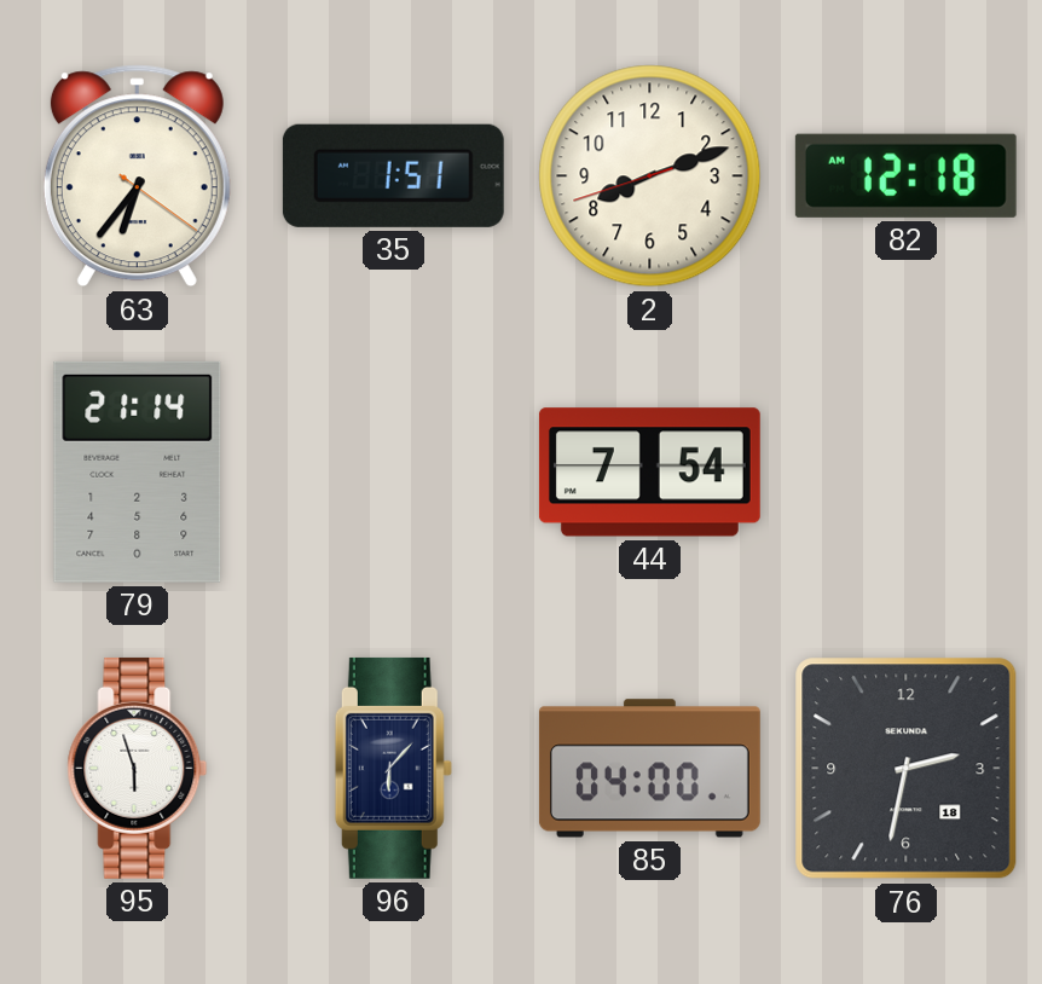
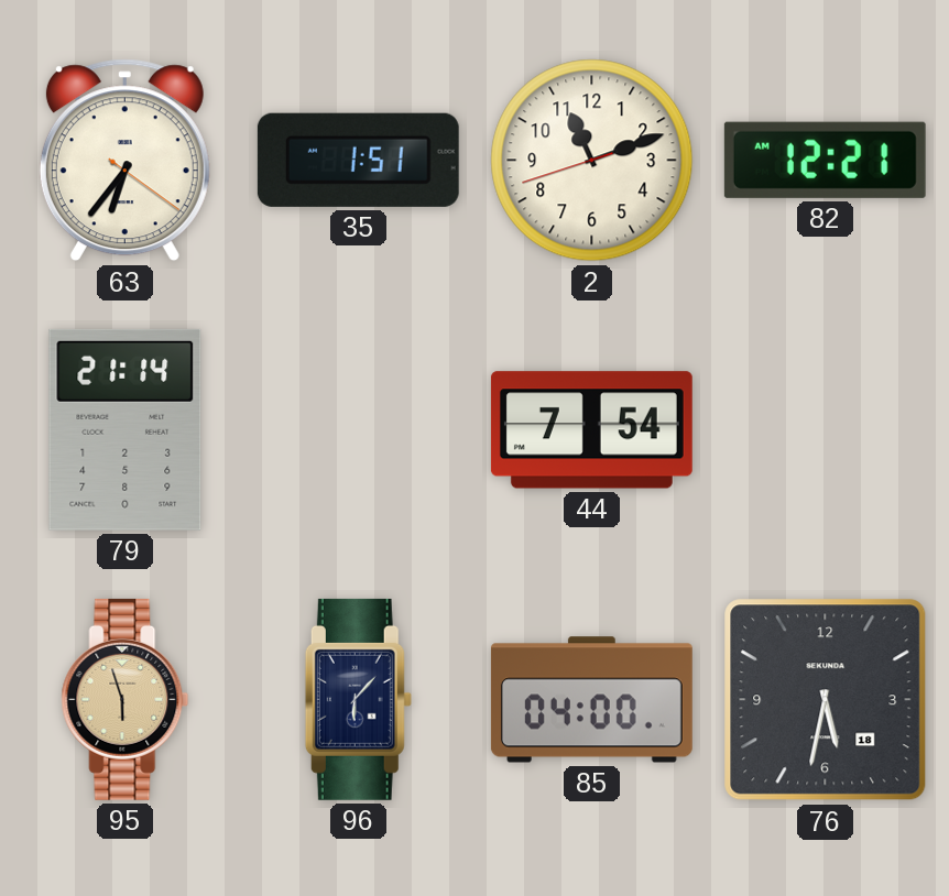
2: 8:11 -> 11:11
82: 12:18 -> 12:21
95 dial: white -> champagne
76: 2:32 -> 5:32
